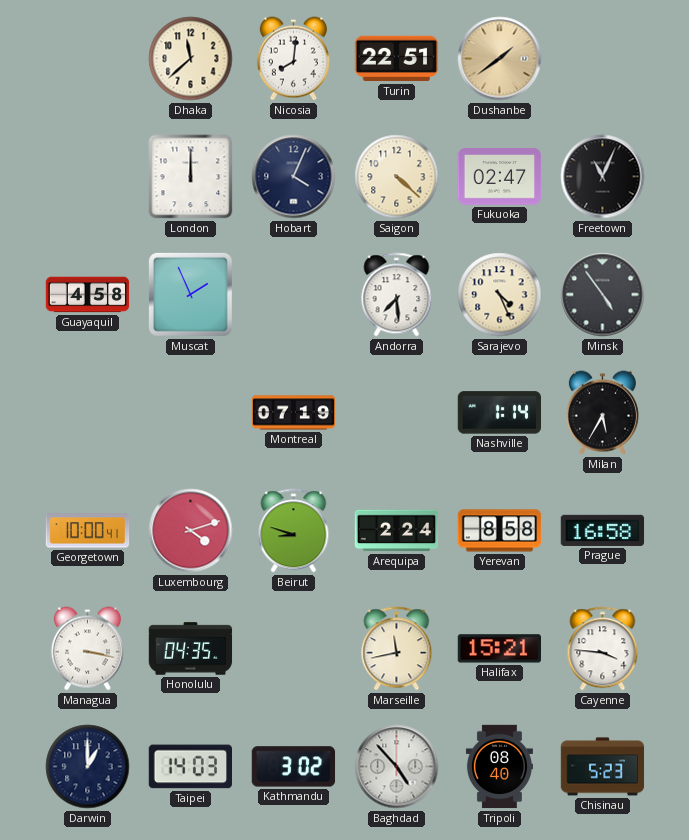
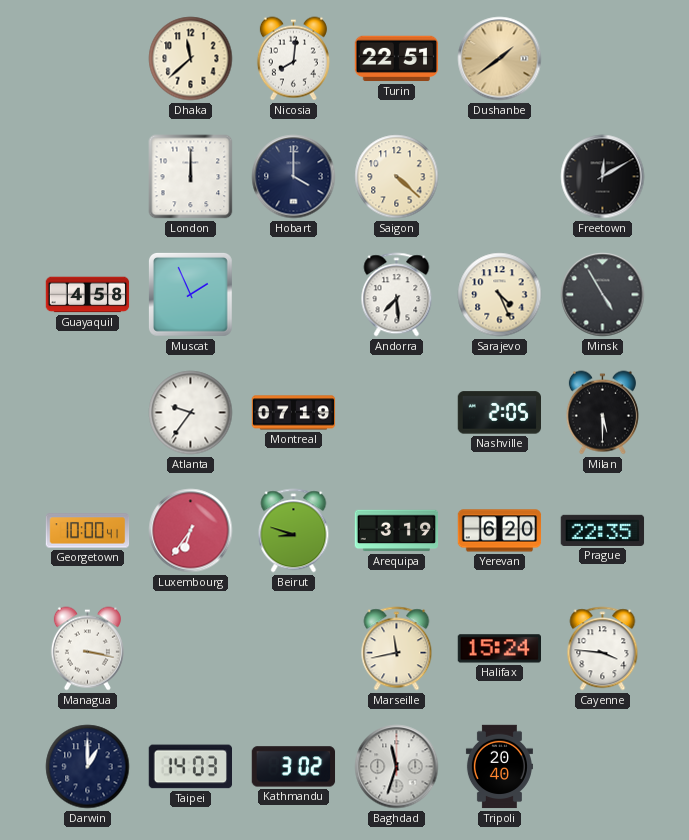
Hobart: 4:04 -> 4:00
Fukuoka: 02:47 -> none
Freetown: 11:04 -> 12:10
Minsk: 4:54 -> 4:55
Atlanta: none -> 9:36
Nashville: 1:14 -> 2:05
Milan: 5:35 -> 5:30
Luxembourg: 4:12 -> 6:36
Arequipa: 2:24 -> 3:19
Yerevan: 8:58 -> 6:20
Prague: 16:58 -> 22:35
Honolulu: 04:35 -> none
Halifax: 15:21 -> 15:24
Baghdad: 4:53 -> 11:33
Tripoli: 08:40 -> 20:40
Chisinau: 5:23 -> none
